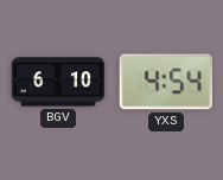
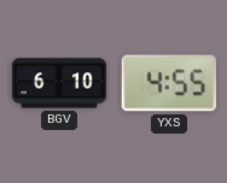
YXS: 4:54 -> 4:55
